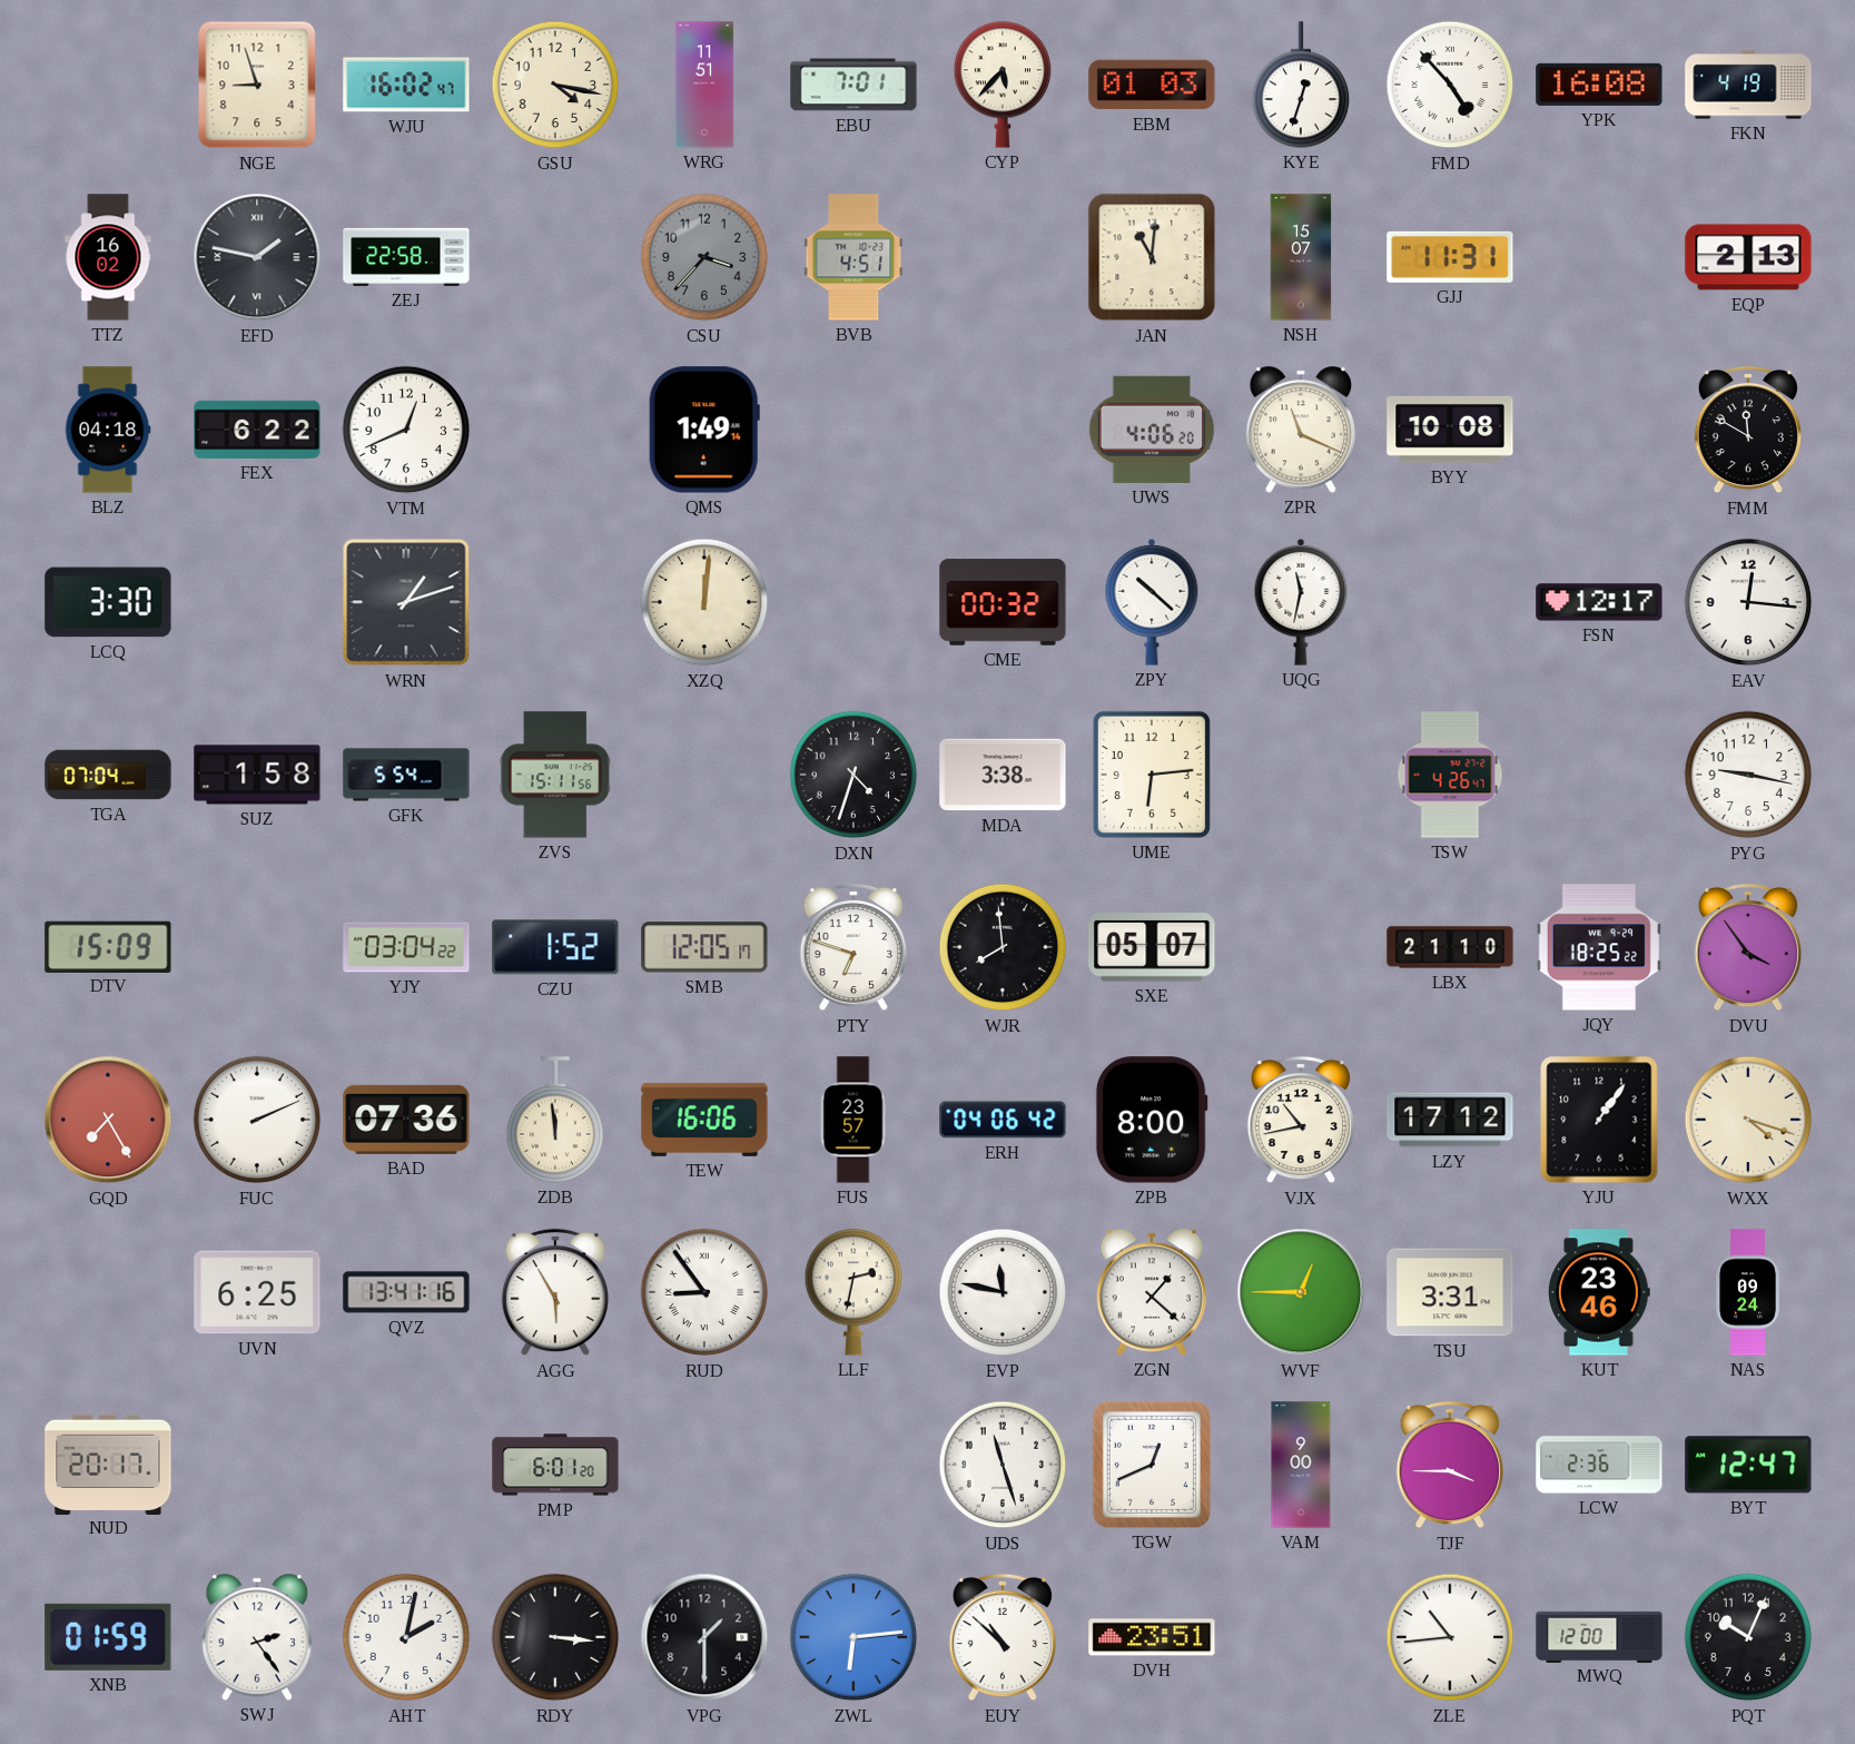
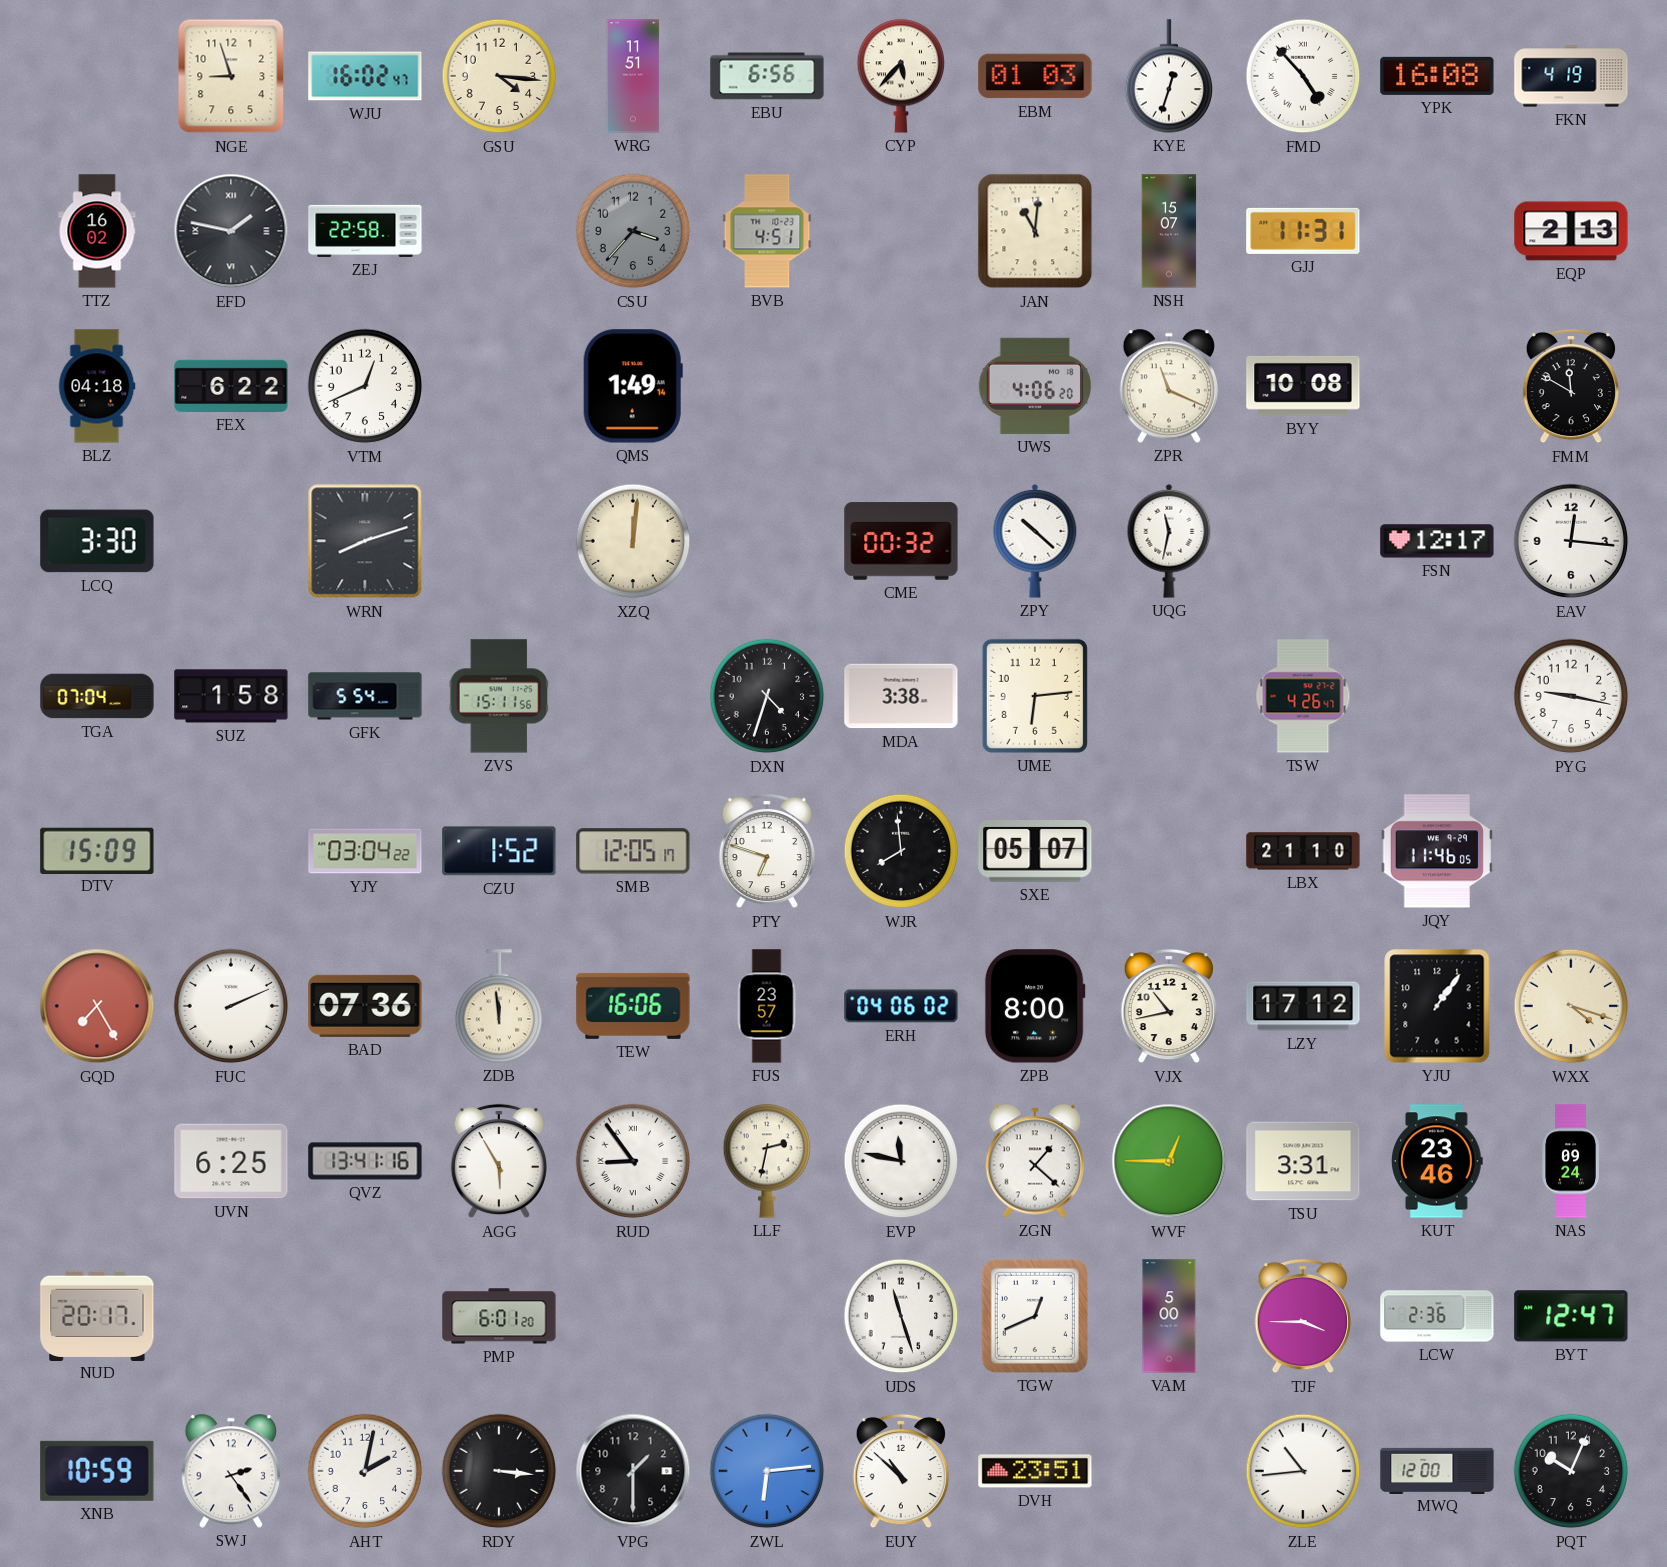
GSU: 4:17 -> 4:16
EBU: 7:01 -> 6:56
WRN: 1:12 -> 8:12
JQY: 18:25 -> 11:46
DVU: 3:54 -> none
ERH: 04:06:42 -> 04:06:02
VAM: 9:00 -> 5:00
XNB: 01:59 -> 10:59
